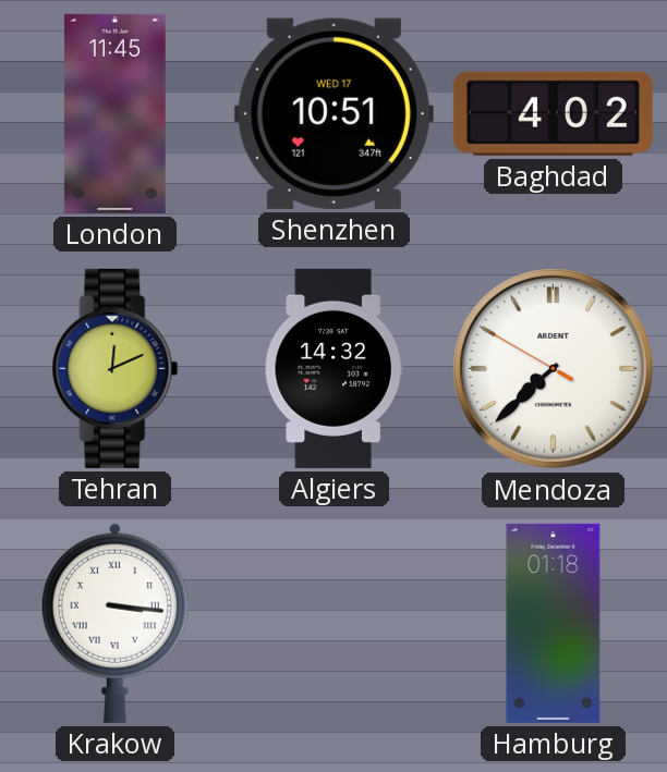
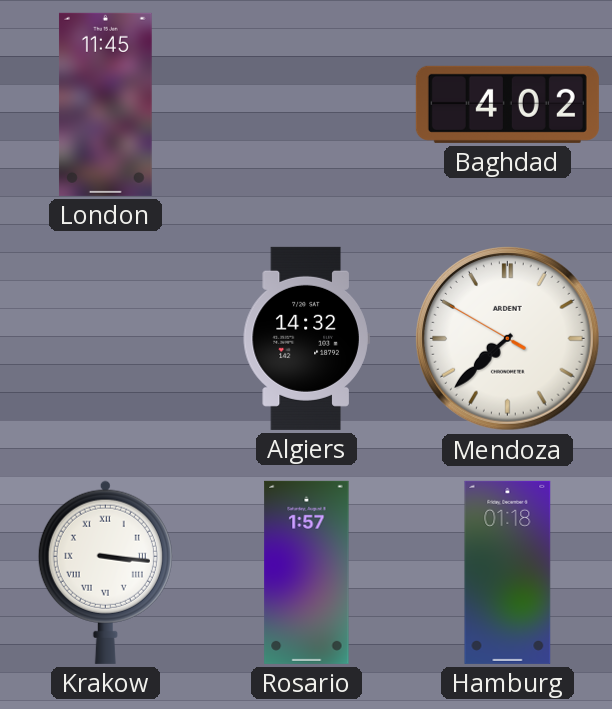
Shenzhen: 10:51 -> none
Tehran: 12:11 -> none
Rosario: none -> 1:57
